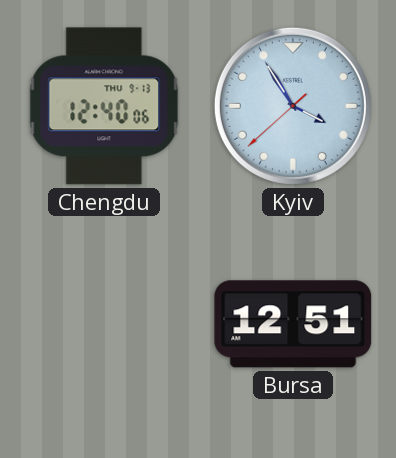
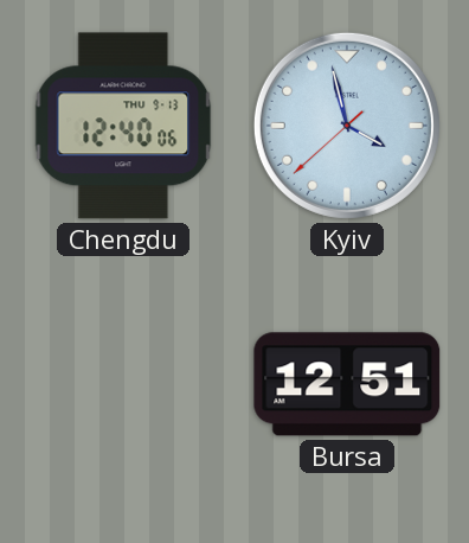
Kyiv: 3:54 -> 3:57
